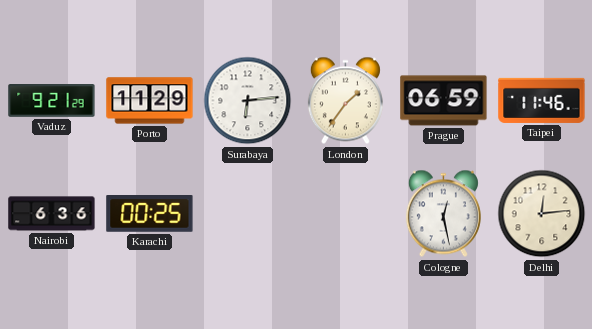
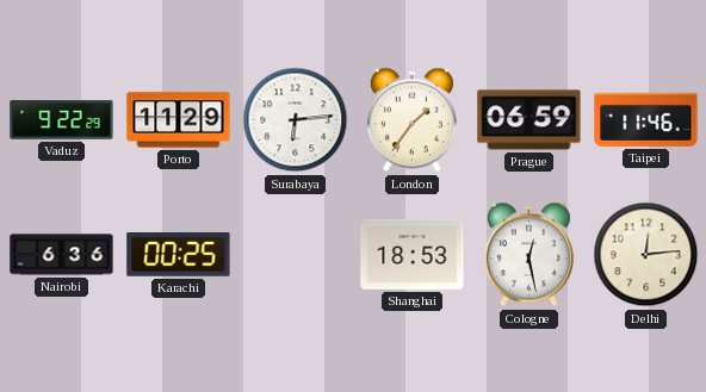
Vaduz: 9:21 -> 9:22
Shanghai: none -> 18:53
